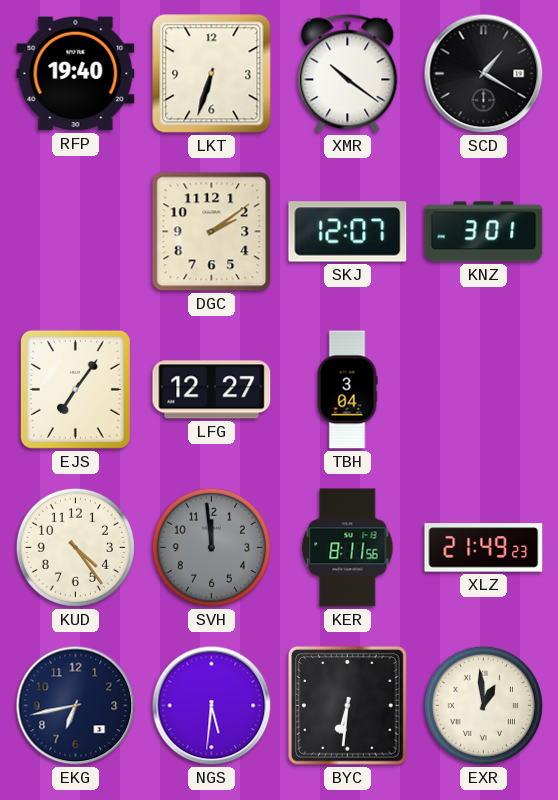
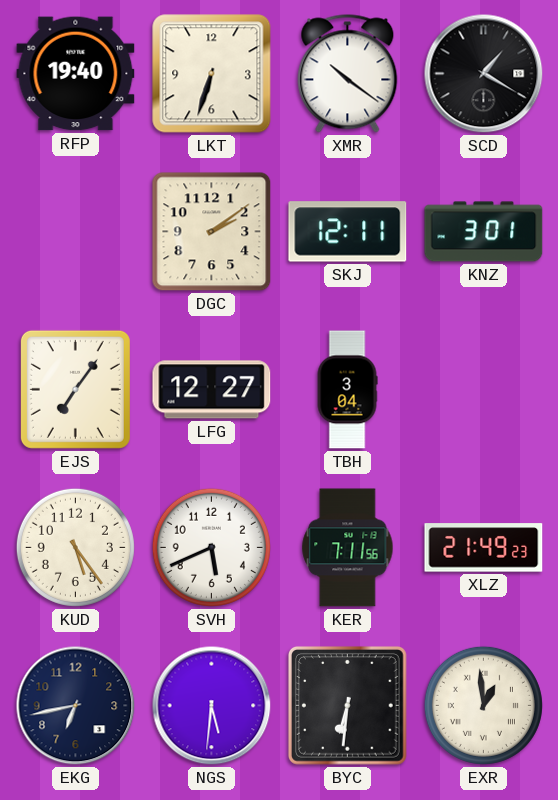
SKJ: 12:07 -> 12:11
KUD: 4:24 -> 5:24
SVH: 11:59 -> 5:41
SVH dial: grey -> white
KER: 8:11 -> 7:11
